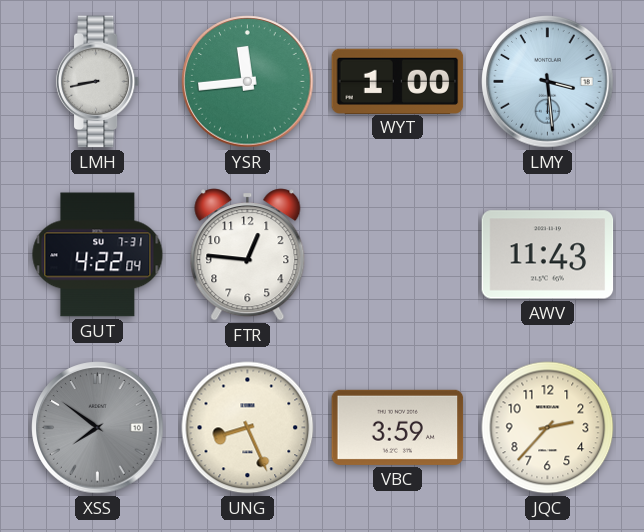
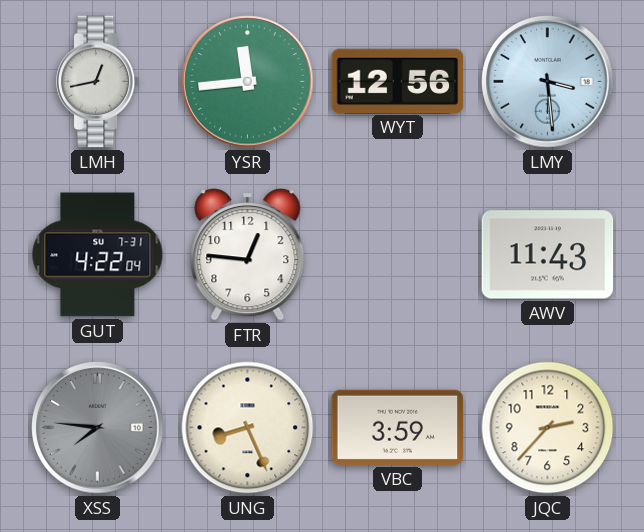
LMH: 8:43 -> 12:43
WYT: 1:00 -> 12:56
XSS: 7:51 -> 7:46
